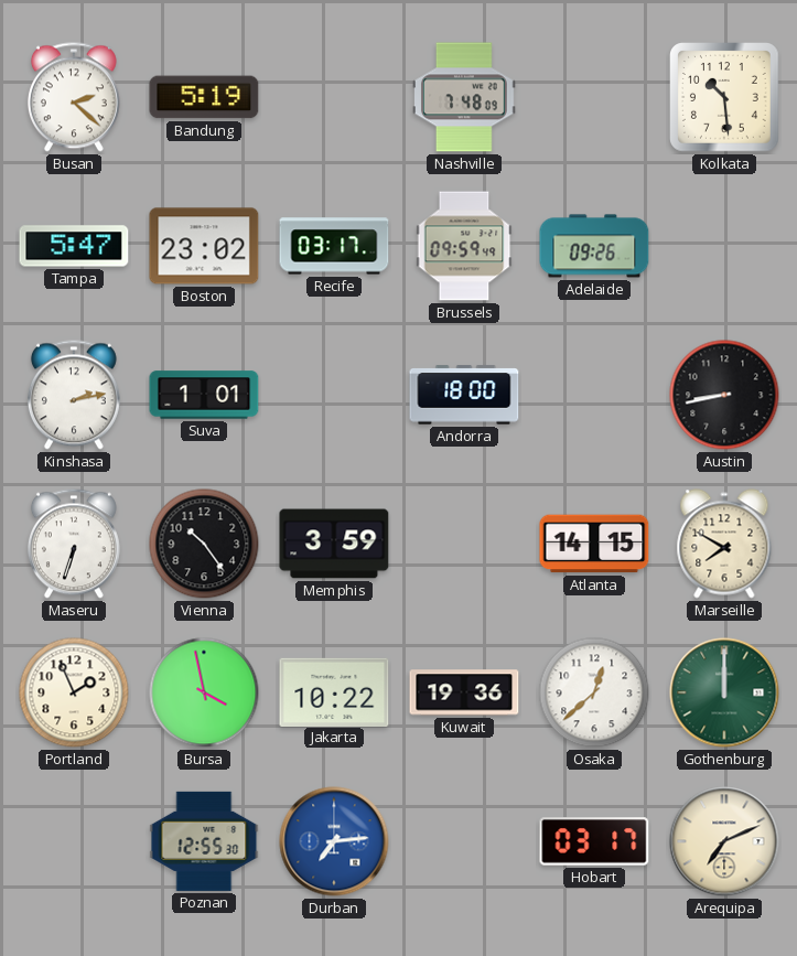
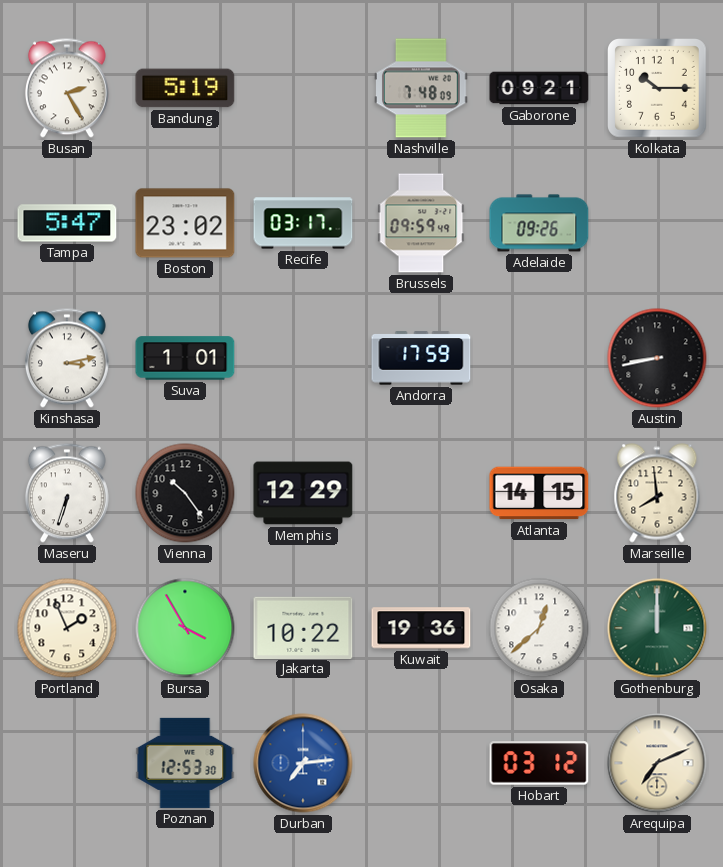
Busan: 2:22 -> 2:25
Gaborone: none -> 09:21
Kolkata: 10:29 -> 10:15
Kinshasa: 2:13 -> 3:13
Andorra: 18:00 -> 17:59
Memphis: 3:59 -> 12:29
Marseille: 7:50 -> 7:59
Bursa: 3:58 -> 3:55
Poznan: 12:55 -> 12:53
Hobart: 03:17 -> 03:12
